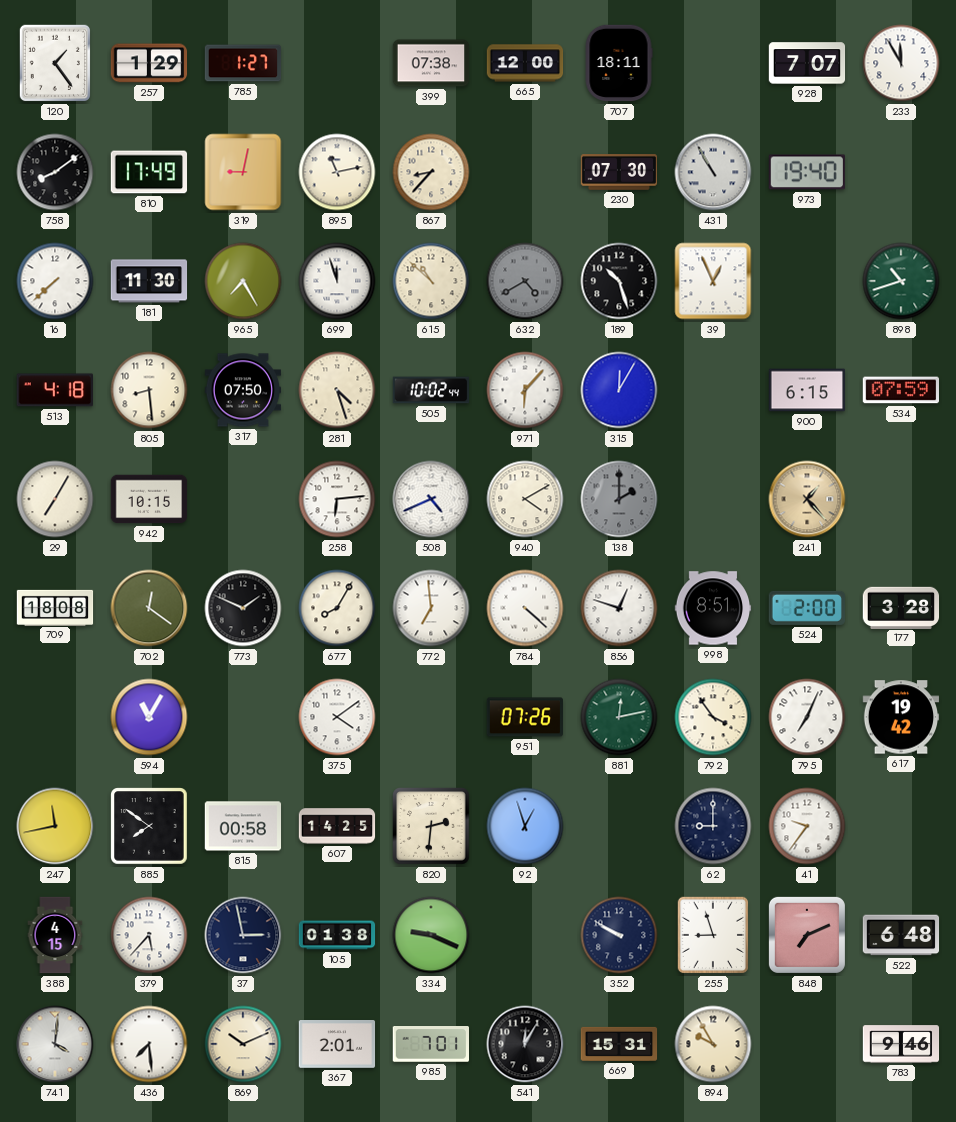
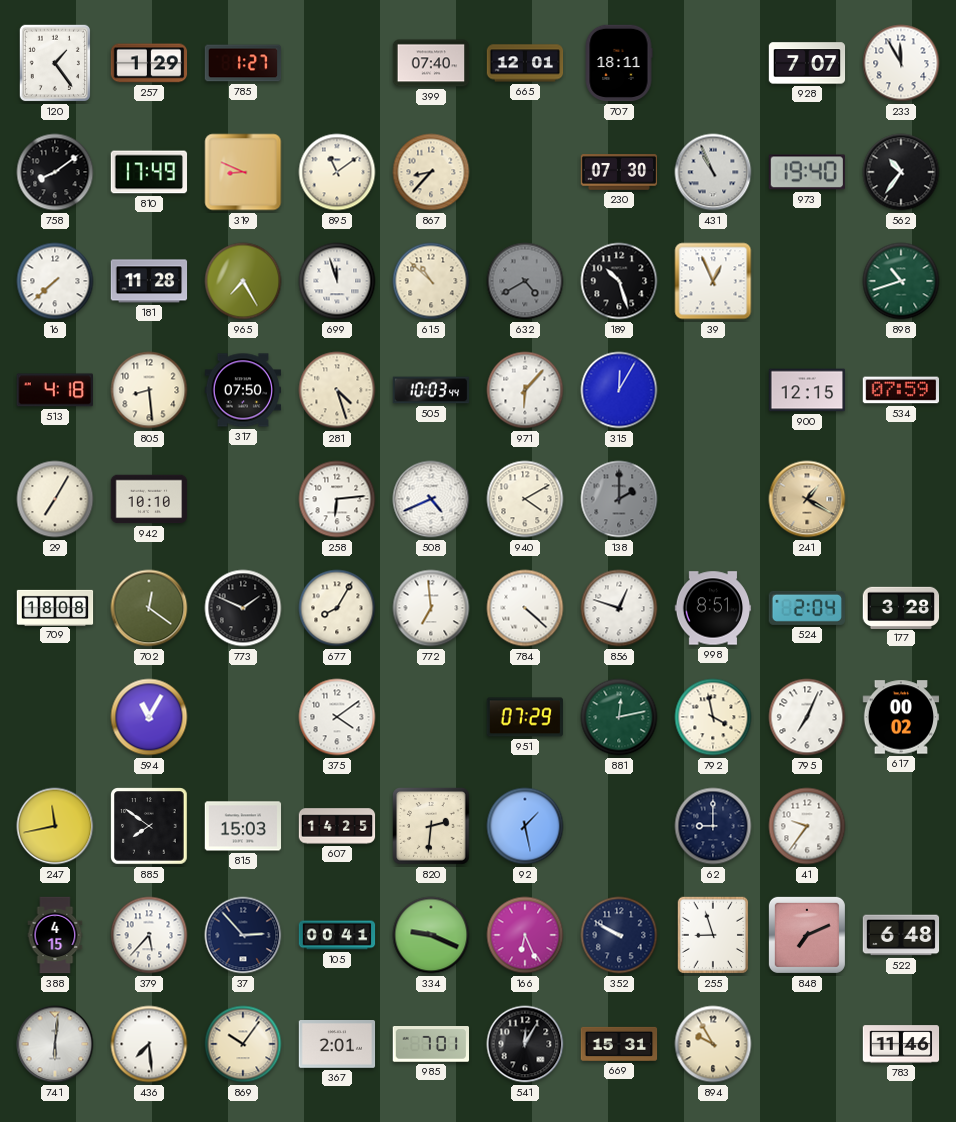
399: 07:38 -> 07:40
665: 12:00 -> 12:01
319: 9:02 -> 8:49
895: 11:13 -> 11:09
431: 10:55 -> 10:56
562: none -> 10:36
181: 11:30 -> 11:28
505: 10:02 -> 10:03
900: 6:15 -> 12:15
942: 10:15 -> 10:10
241: 1:23 -> 1:20
524: 2:00 -> 2:04
951: 07:26 -> 07:29
792: 3:54 -> 3:58
617: 19:42 -> 00:02
815: 00:58 -> 15:03
92: 12:57 -> 1:28
37: 2:58 -> 2:53
105: 01:38 -> 00:41
166: none -> 6:26
741: 4:01 -> 6:01
869: 10:11 -> 10:06
783: 9:46 -> 11:46
